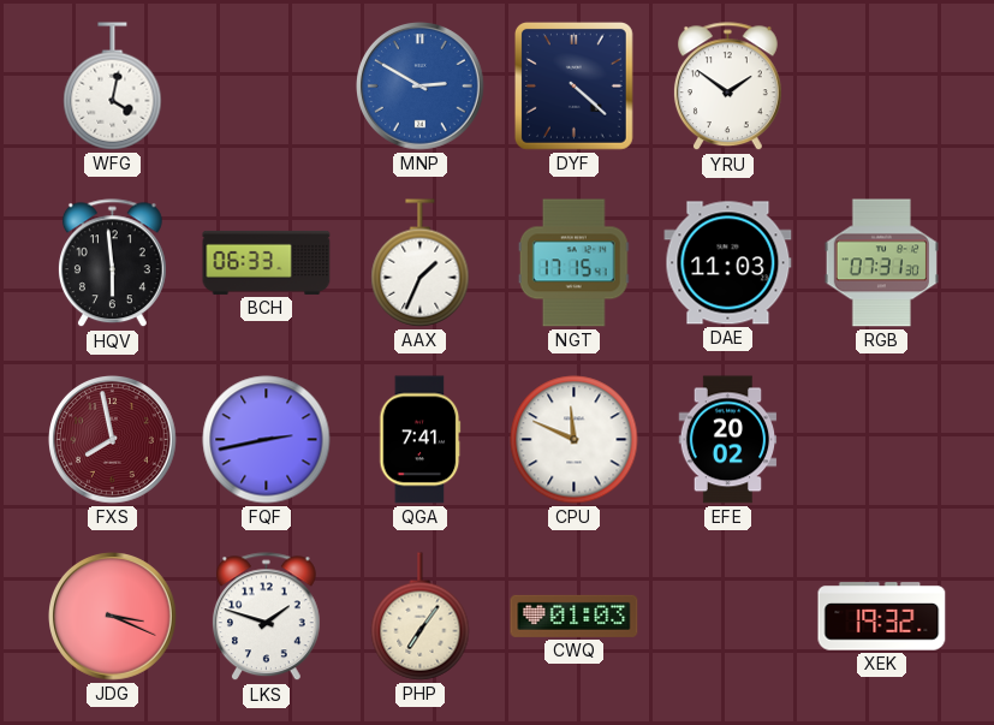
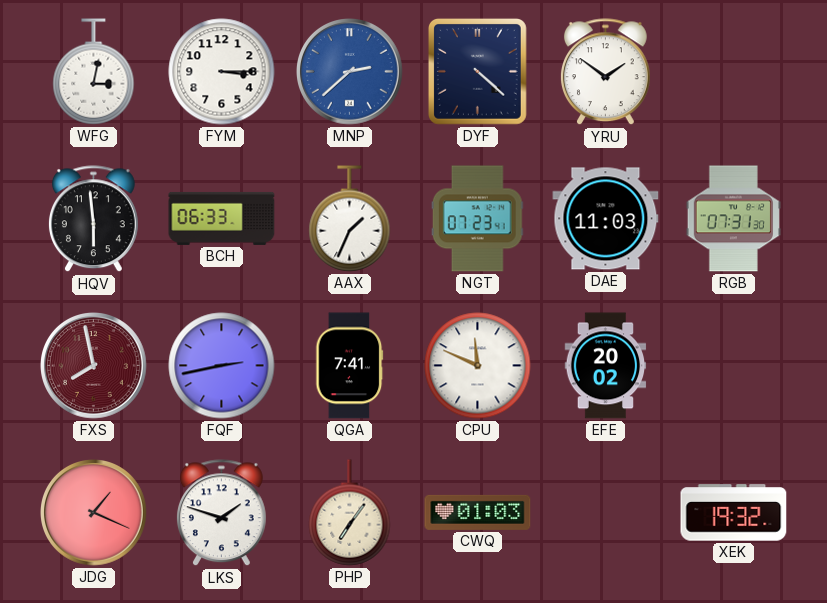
WFG: 4:02 -> 3:02
FYM: none -> 3:15
MNP: 2:50 -> 2:38
NGT: 17:15 -> 07:23
JDG: 3:19 -> 1:19
